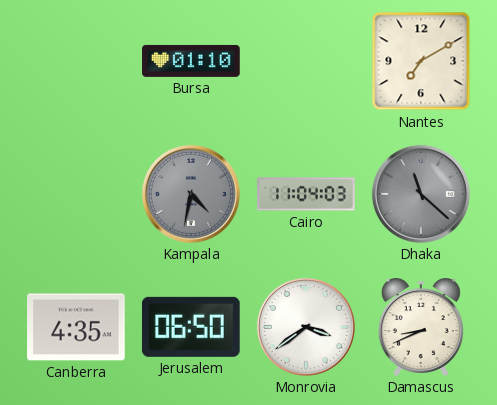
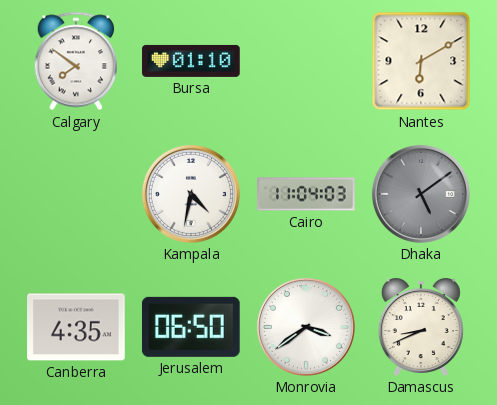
Calgary: none -> 7:51
Nantes: 7:10 -> 6:10
Kampala dial: grey -> white
Dhaka: 11:22 -> 5:09
